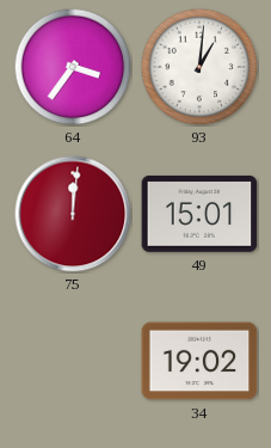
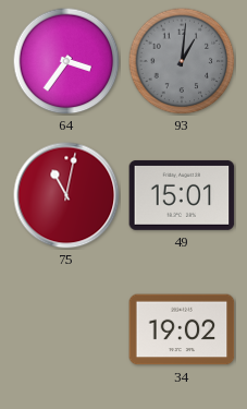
93 dial: white -> grey
75: 12:01 -> 11:02
